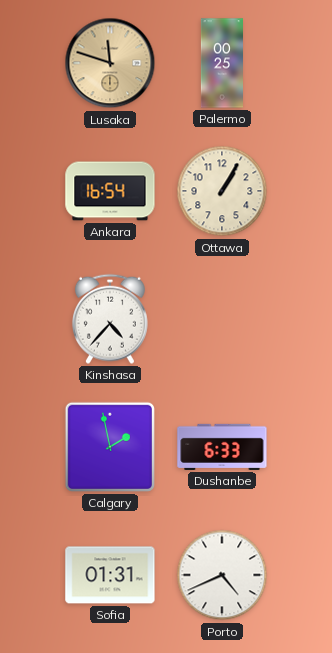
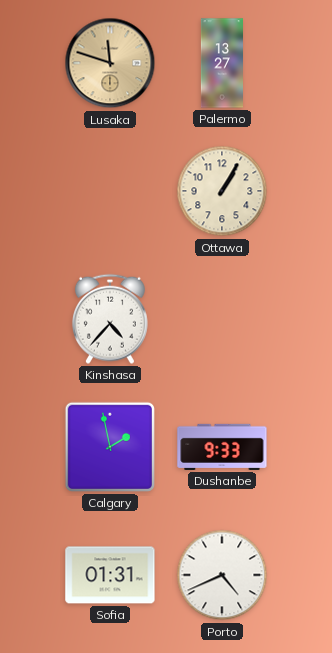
Palermo: 00:25 -> 13:27
Ankara: 16:54 -> none
Dushanbe: 6:33 -> 9:33
